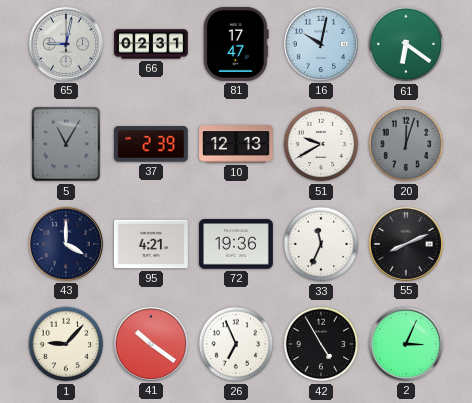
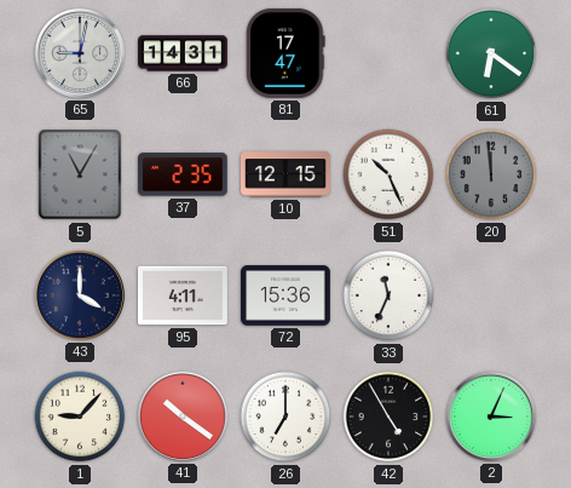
66: 02:31 -> 14:31
16: 10:02 -> none
37: 2:39 -> 2:35
10: 12:13 -> 12:15
51: 9:40 -> 10:26
20: 12:03 -> 11:59
95: 4:21 -> 4:11
72: 19:36 -> 15:36
55: 8:11 -> none
26: 6:56 -> 7:00
